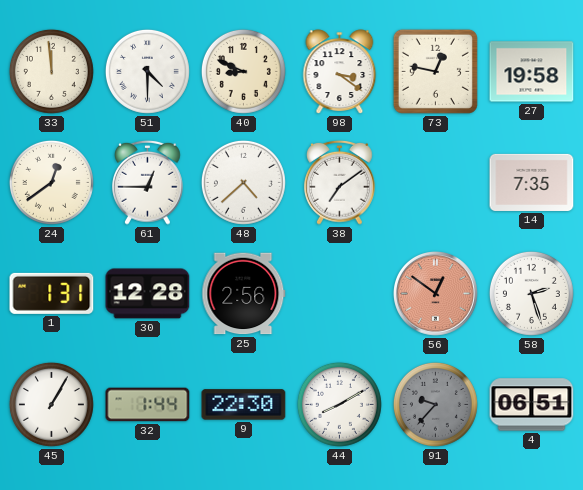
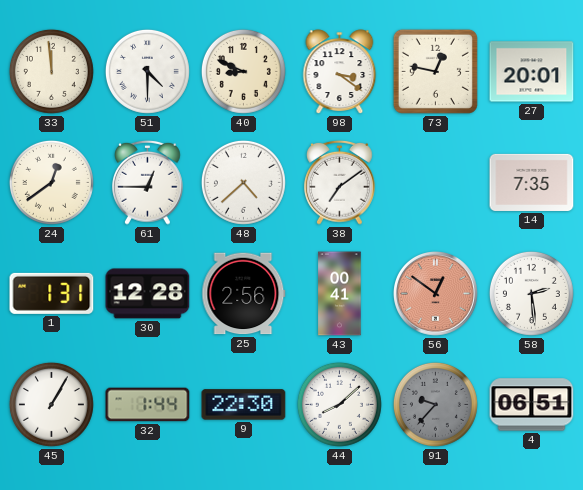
27: 19:58 -> 20:01
43: none -> 00:41
58: 2:27 -> 2:29
44: 8:10 -> 8:08
